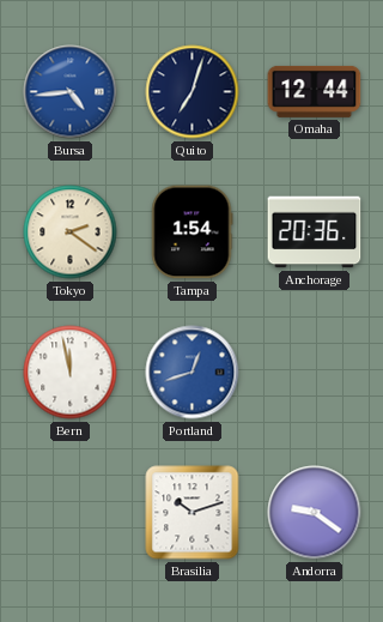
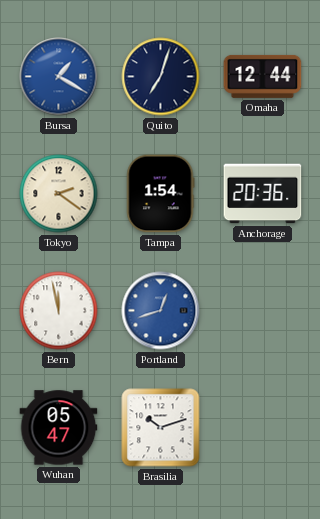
Bursa: 4:44 -> 1:20
Wuhan: none -> 05:47
Andorra: 9:21 -> none
